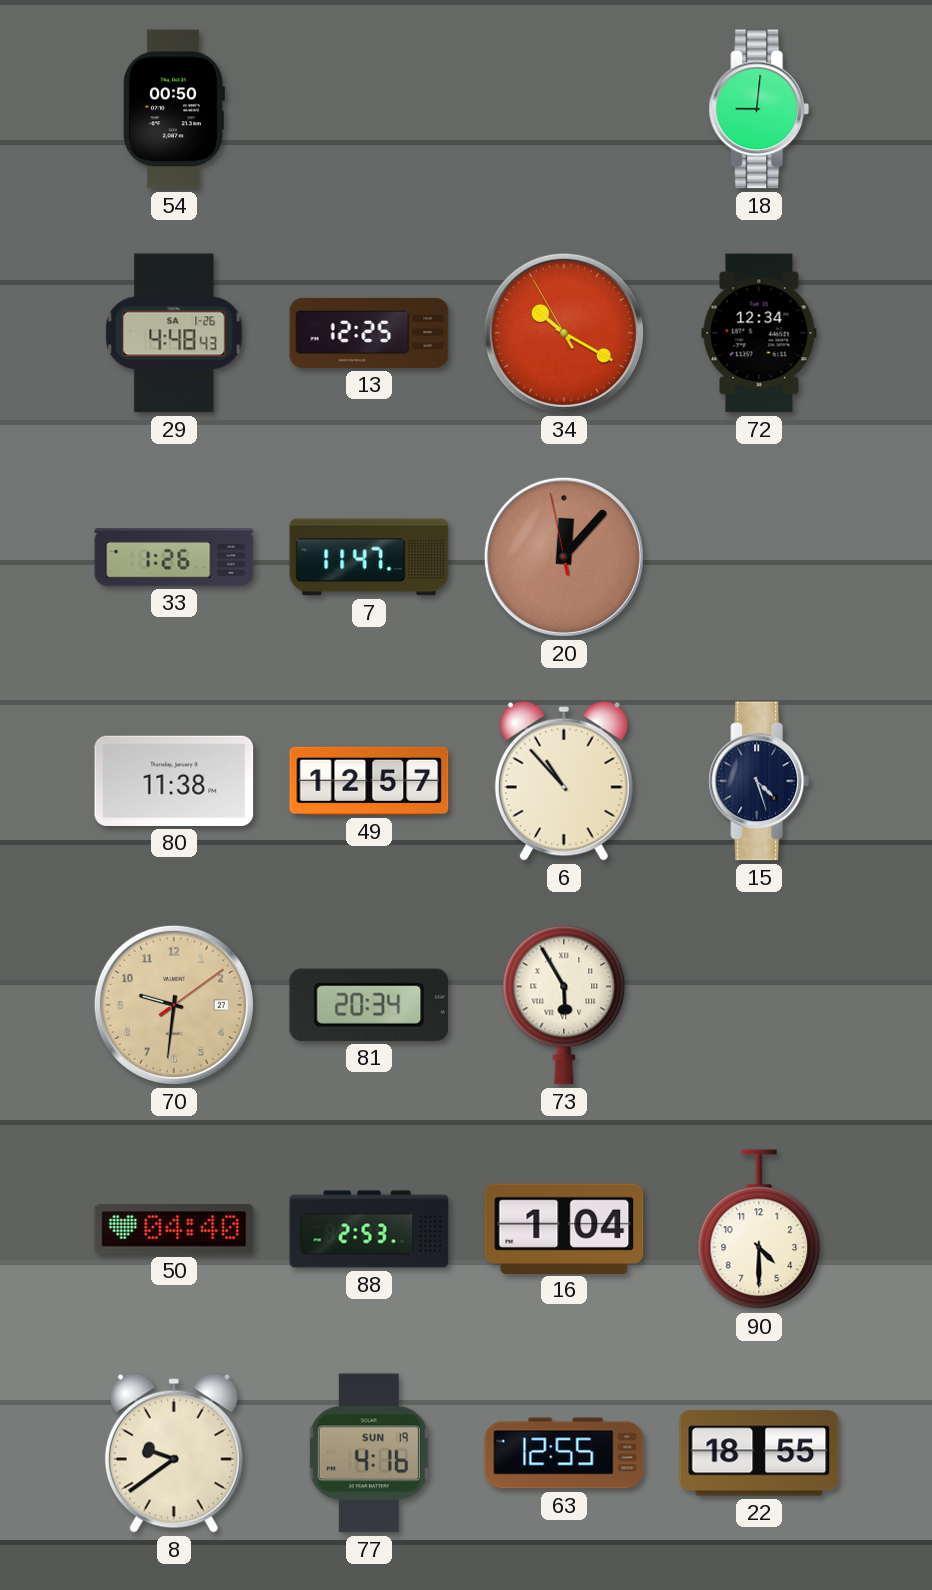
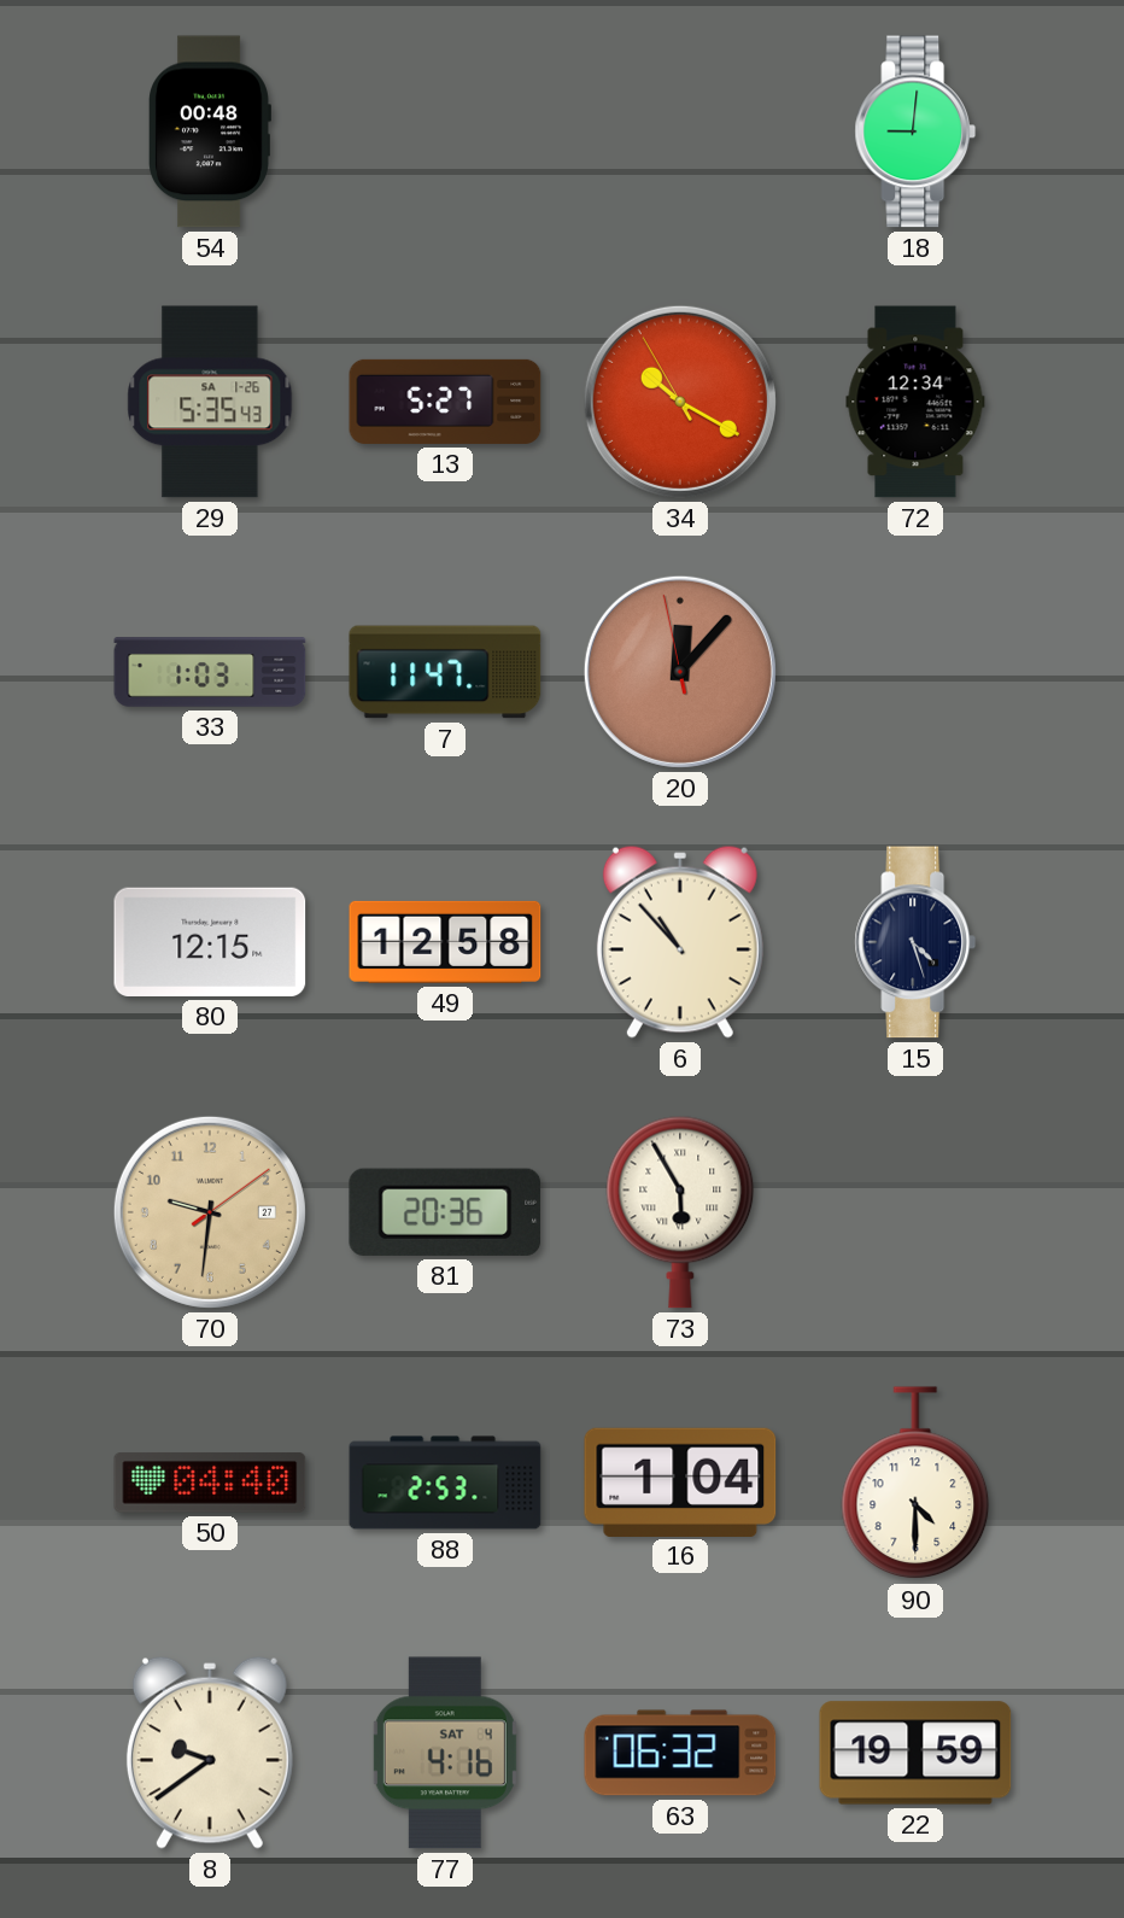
54: 00:50 -> 00:48
29: 4:48 -> 5:35
13: 12:25 -> 5:27
33: 1:26 -> 1:03
80: 11:38 -> 12:15
49: 12:57 -> 12:58
81: 20:34 -> 20:36
77 date: SUN 19 -> SAT 4
63: 12:55 -> 06:32
22: 18:55 -> 19:59
